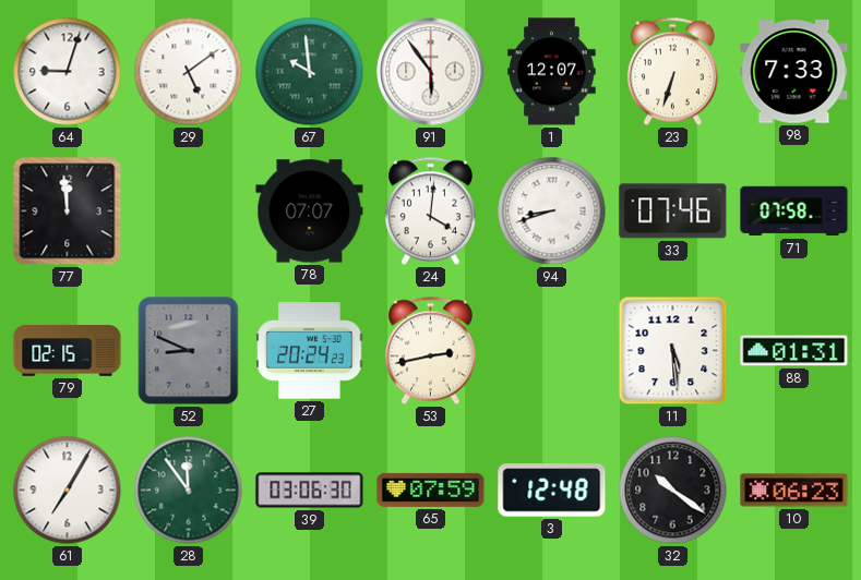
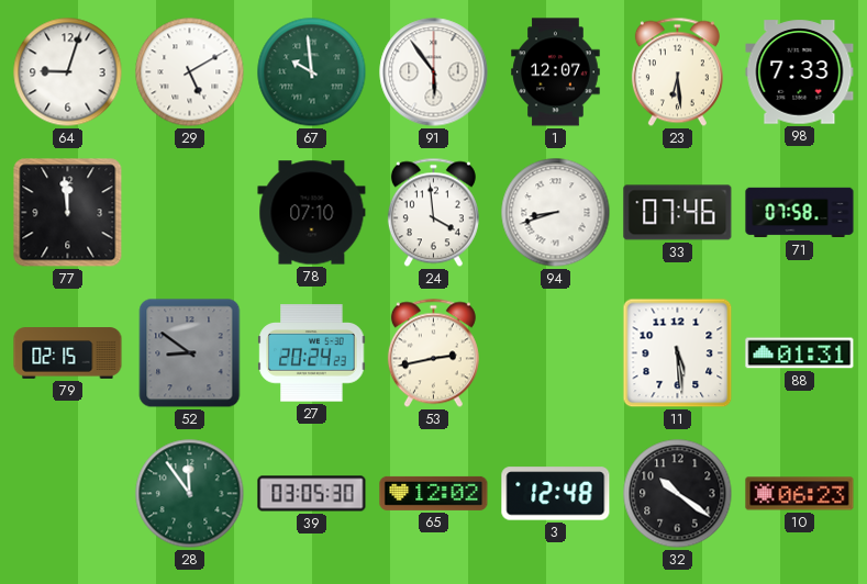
29: 5:09 -> 5:10
23: 6:33 -> 6:29
78: 07:07 -> 07:10
24: 4:01 -> 3:59
52: 8:49 -> 8:51
61: 7:05 -> none
39: 03:06 -> 03:05
65: 07:59 -> 12:02
